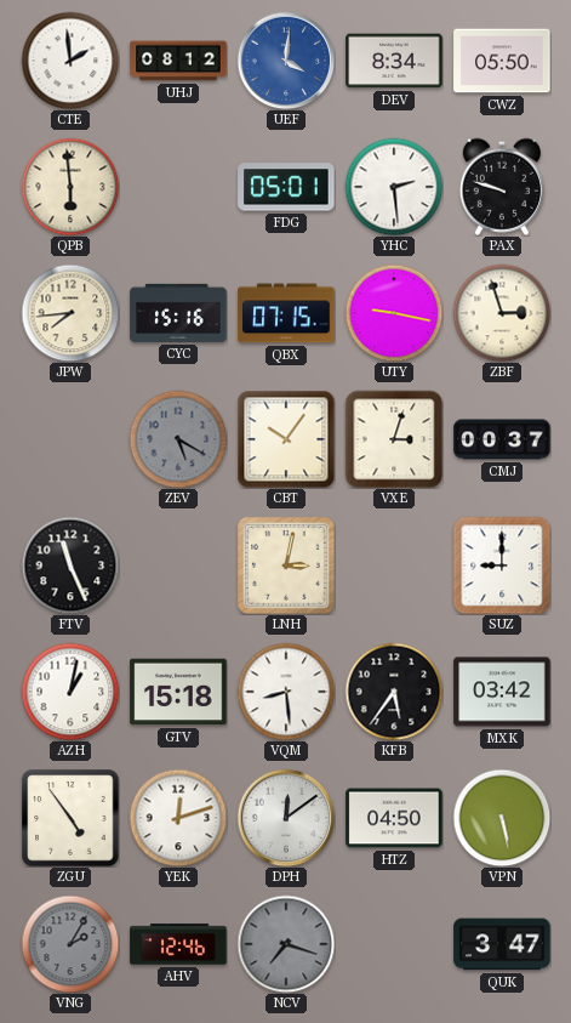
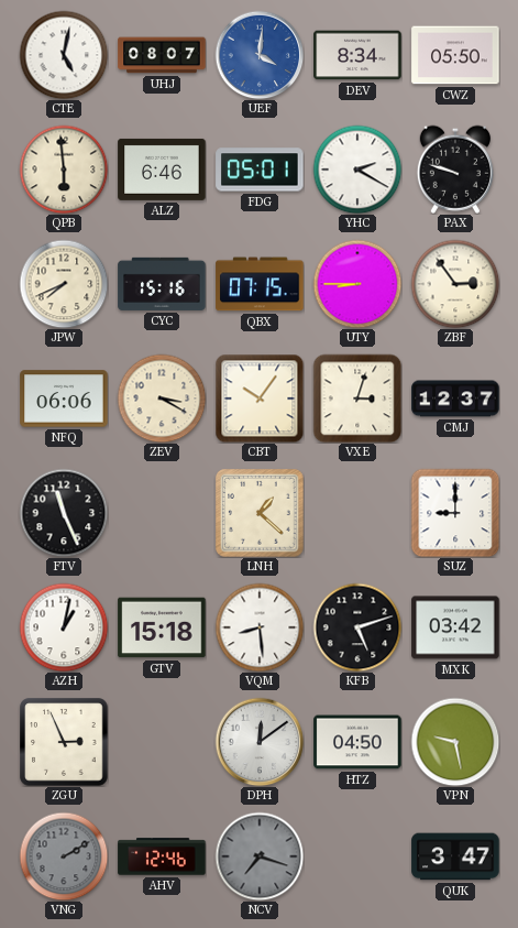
CTE: 1:59 -> 5:02
UHJ: 08:12 -> 08:07
ALZ: none -> 6:46
YHC: 2:29 -> 2:20
JPW: 7:44 -> 7:41
UTY: 9:17 -> 8:45
ZBF: 2:57 -> 2:54
NFQ: none -> 06:06
ZEV: 5:20 -> 3:20
ZEV dial: grey -> cream
CMJ: 00:37 -> 12:37
LNH: 3:02 -> 1:22
KFB: 5:36 -> 5:12
ZGU: 4:54 -> 2:56
YEK: 12:12 -> none
VPN: 5:28 -> 9:28
VNG: 2:05 -> 2:10
